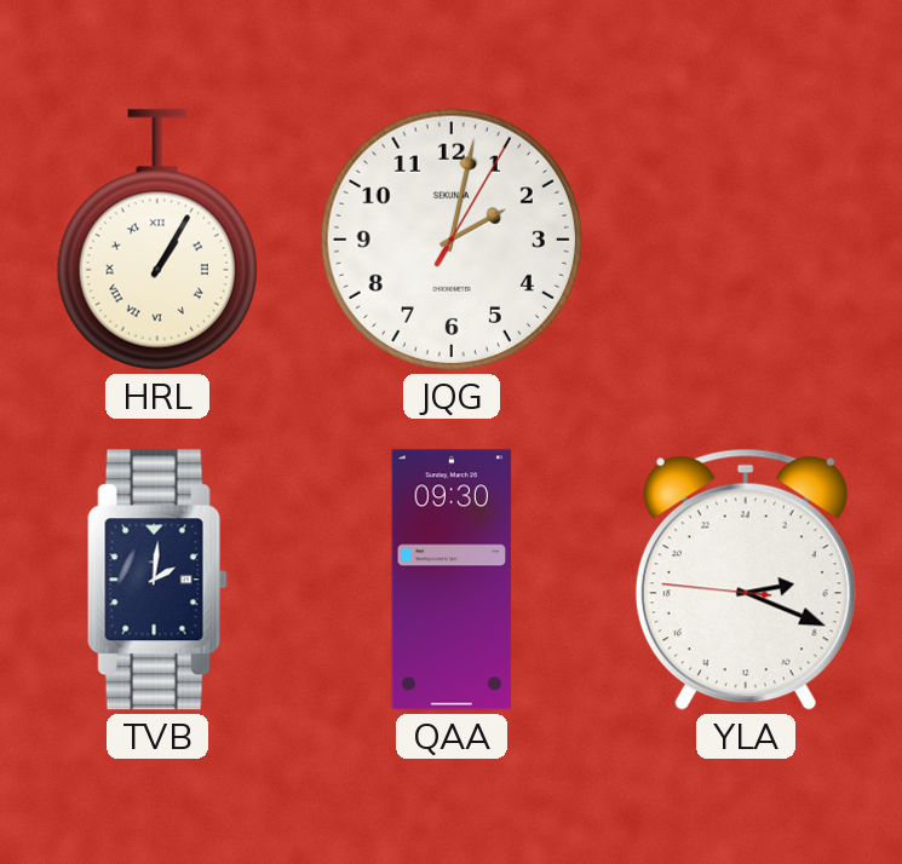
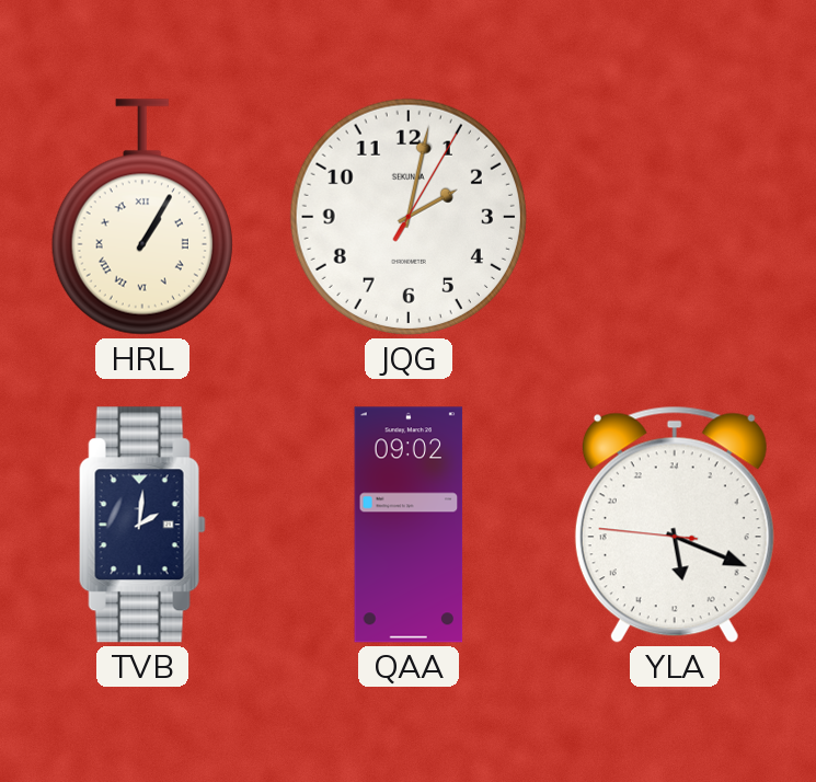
QAA: 09:30 -> 09:02
YLA: 5:18 -> 11:18
